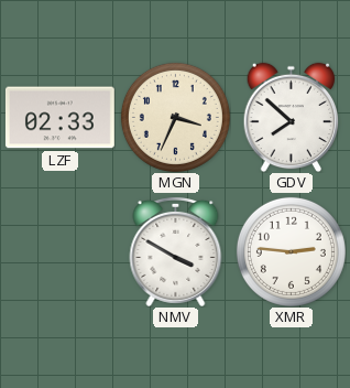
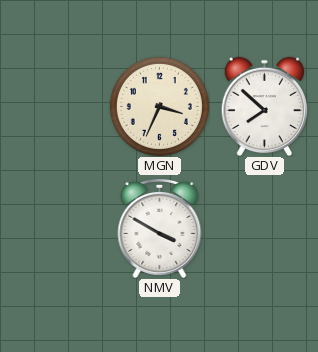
LZF: 02:33 -> none
XMR: 2:46 -> none
